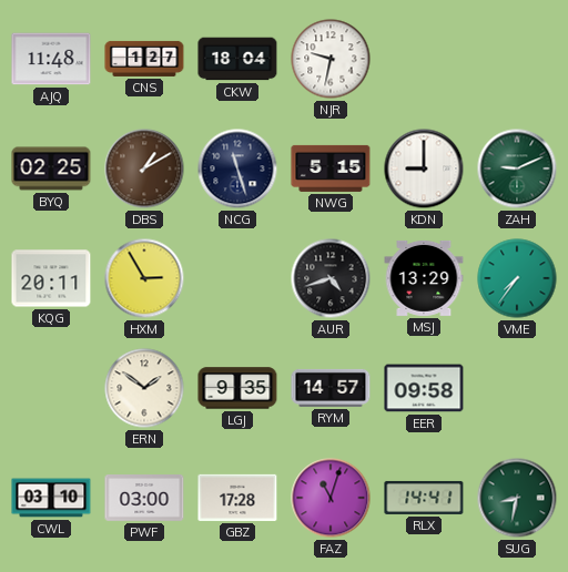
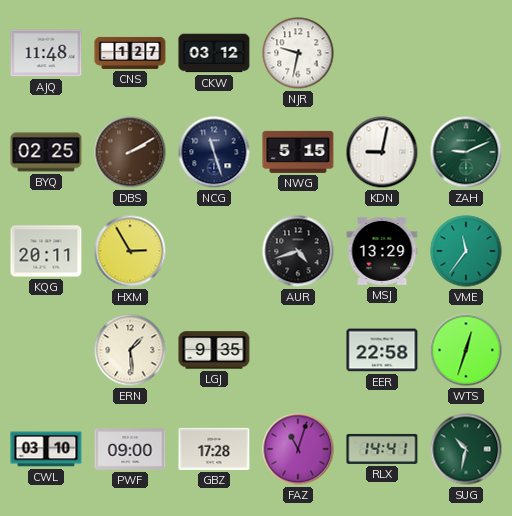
CKW: 18:04 -> 03:12
DBS: 1:10 -> 2:10
KDN: 9:00 -> 9:02
VME: 7:36 -> 11:36
ERN: 1:51 -> 1:29
RYM: 14:57 -> none
EER: 09:58 -> 22:58
WTS: none -> 12:33
PWF: 03:00 -> 09:00
SUG: 8:32 -> 10:32
